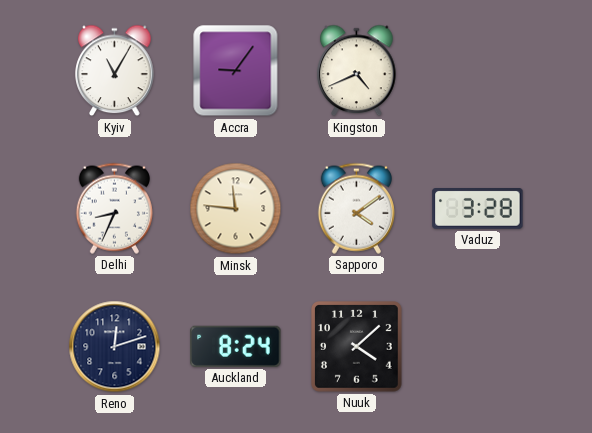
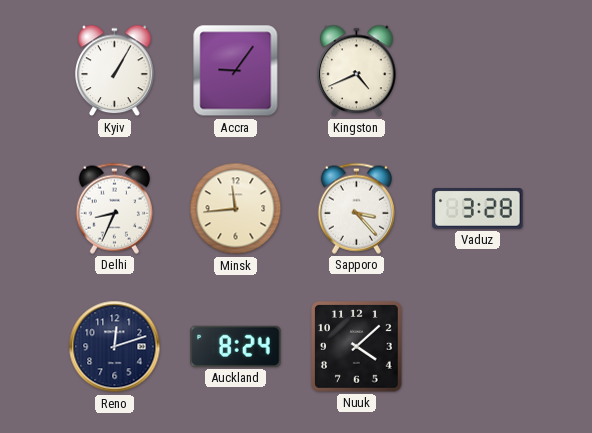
Kyiv: 11:05 -> 1:05
Minsk: 11:46 -> 11:44
Sapporo: 4:09 -> 3:23
